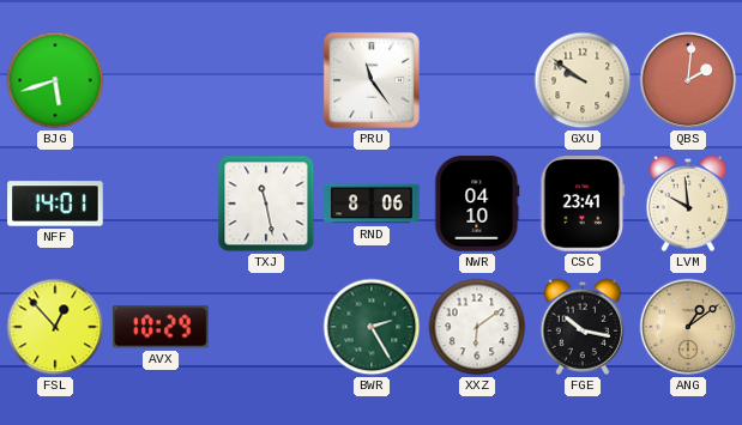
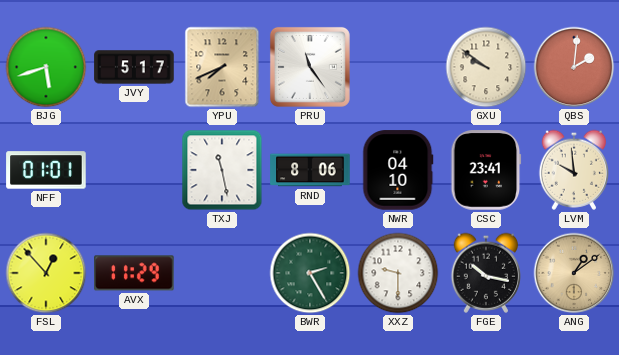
JVY: none -> 5:17
YPU: none -> 7:41
NFF: 14:01 -> 01:01
AVX: 10:29 -> 11:29
XXZ: 6:09 -> 9:30
